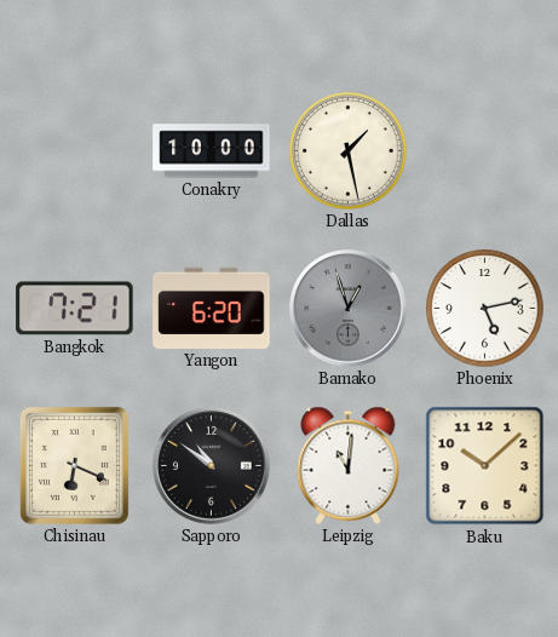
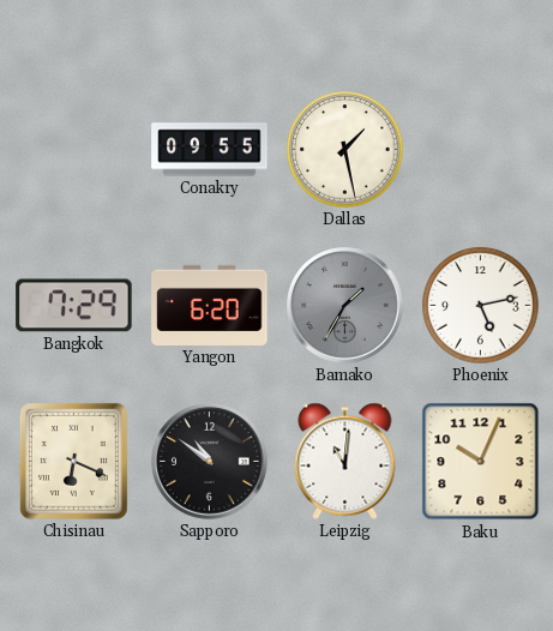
Conakry: 10:00 -> 09:55
Bangkok: 7:21 -> 7:29
Bamako: 12:57 -> 1:35
Baku: 10:08 -> 10:04
